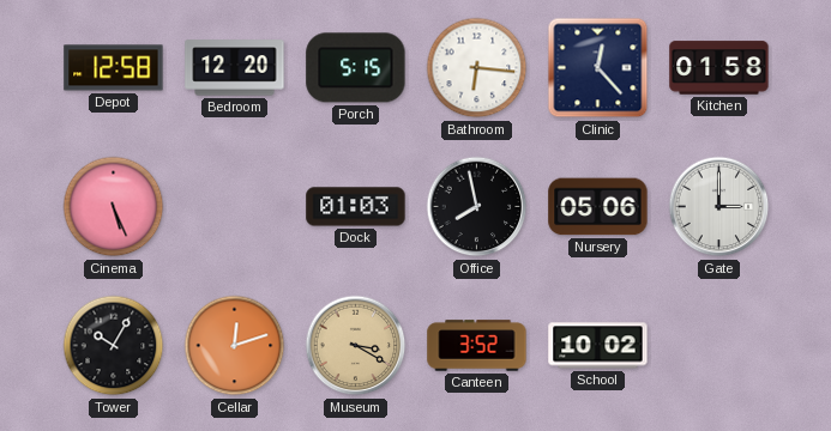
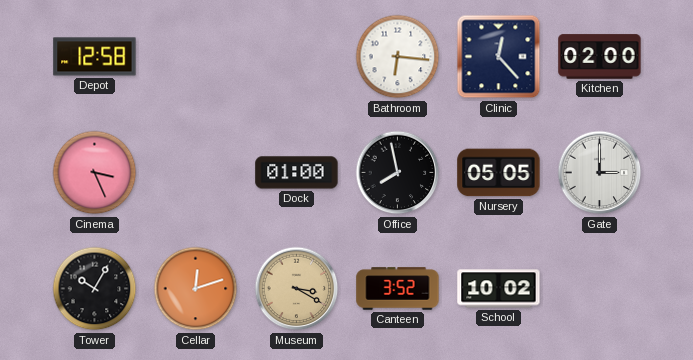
Bedroom: 12:20 -> none
Porch: 5:15 -> none
Kitchen: 01:58 -> 02:00
Cinema: 5:26 -> 3:26
Dock: 01:03 -> 01:00
Nursery: 05:06 -> 05:05
